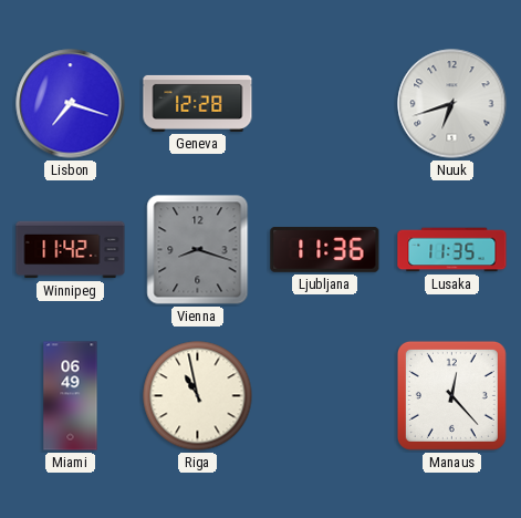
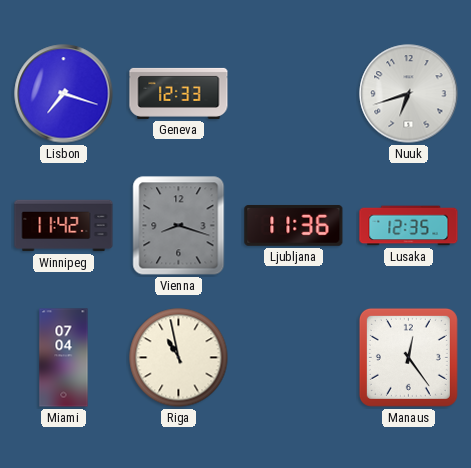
Geneva: 12:28 -> 12:33
Lusaka: 11:35 -> 12:35
Miami: 06:49 -> 07:04
Manaus: 12:23 -> 12:24
